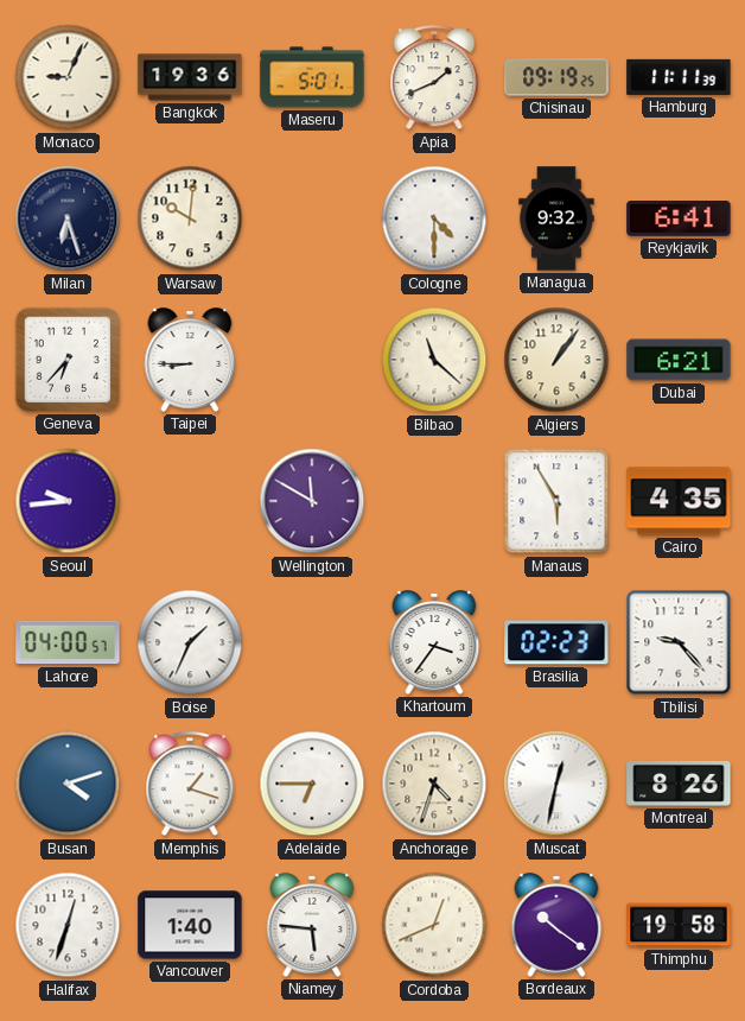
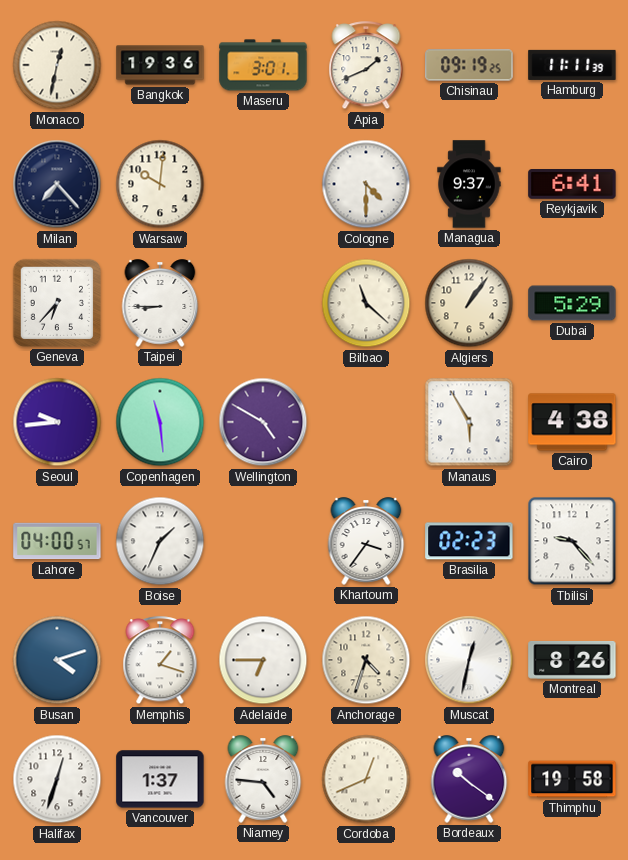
Monaco: 9:04 -> 12:32
Maseru: 5:01 -> 3:01
Milan: 6:27 -> 7:23
Managua: 9:32 -> 9:37
Dubai: 6:21 -> 5:29
Copenhagen: none -> 11:29
Wellington: 11:50 -> 4:50
Cairo: 4:35 -> 4:38
Vancouver: 1:40 -> 1:37
Niamey: 5:46 -> 4:46
